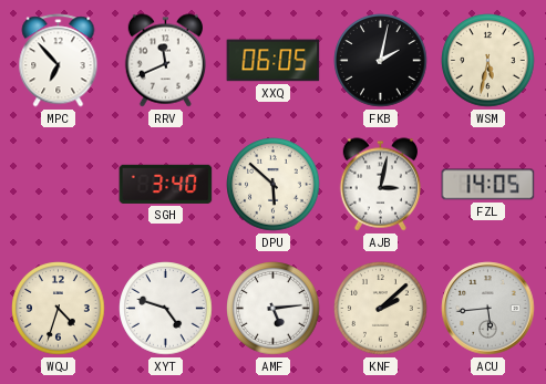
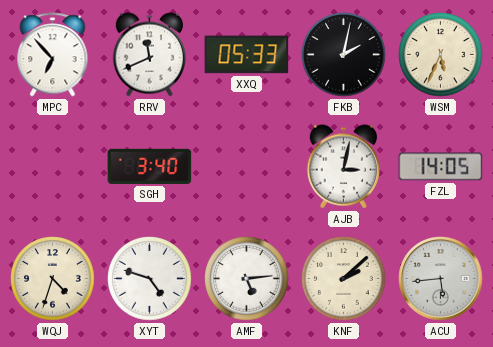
XXQ: 06:05 -> 05:33
WSM: 5:32 -> 5:34
DPU: 5:52 -> none
